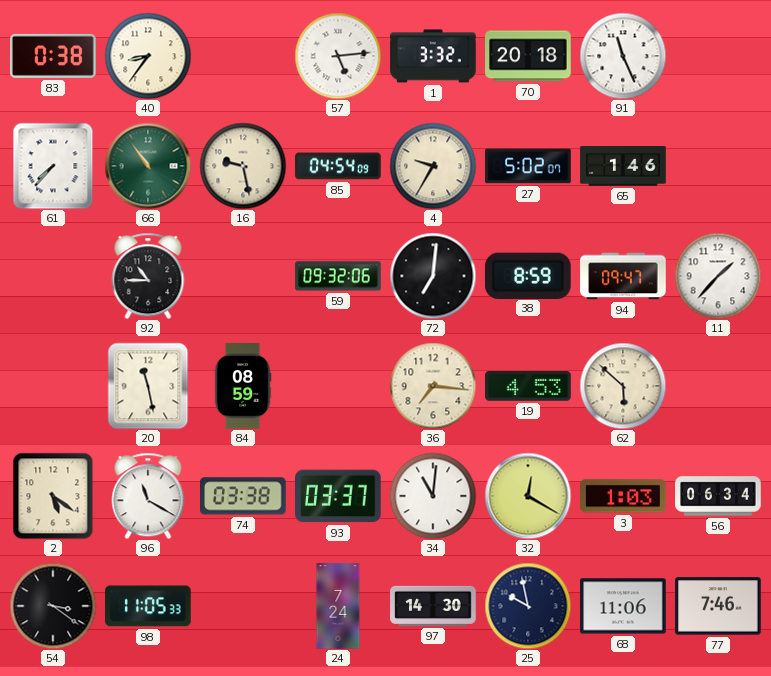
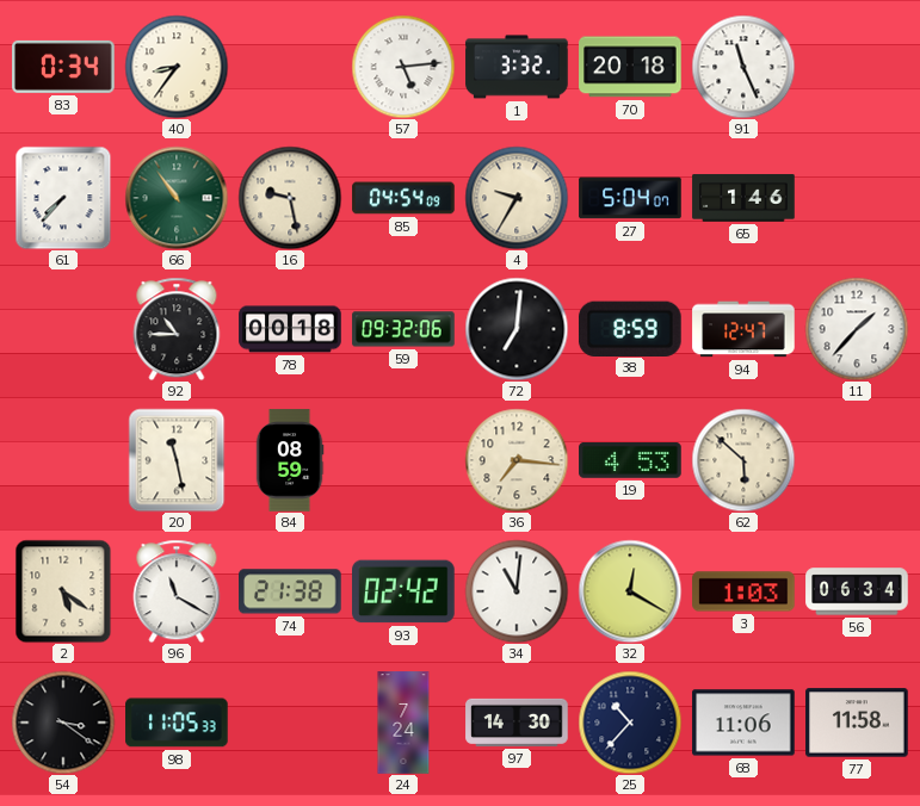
83: 0:38 -> 0:34
27: 5:02 -> 5:04
78: none -> 00:18
94: 09:47 -> 12:47
74: 03:38 -> 21:38
93: 03:37 -> 02:42
25: 9:58 -> 10:37
77: 7:46 -> 11:58
